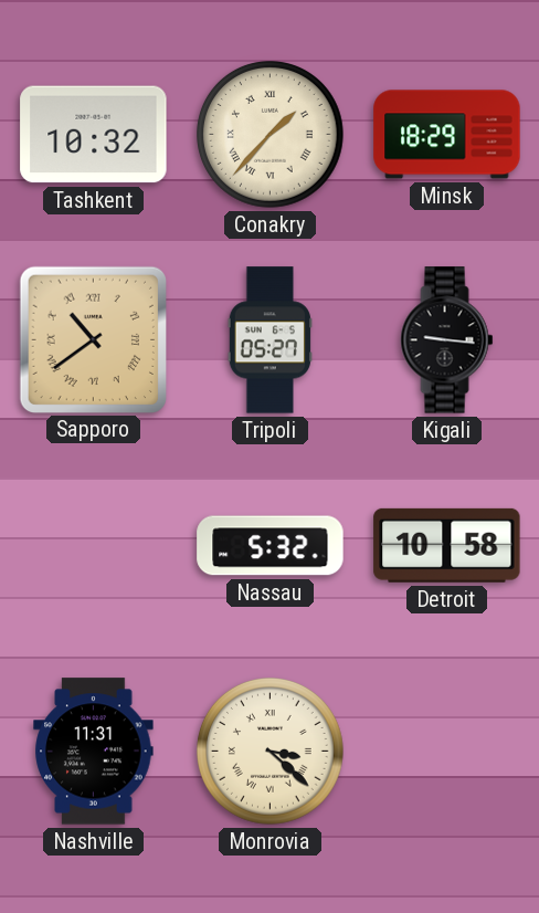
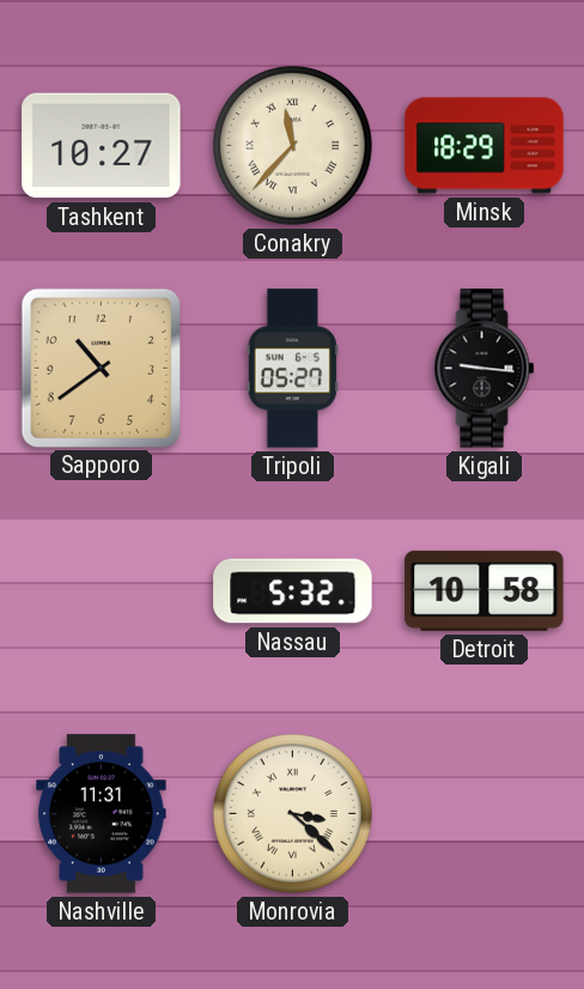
Tashkent: 10:32 -> 10:27
Conakry: 1:37 -> 11:37
Sapporo numerals: Roman -> Arabic
